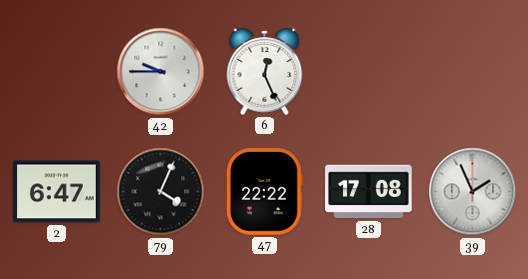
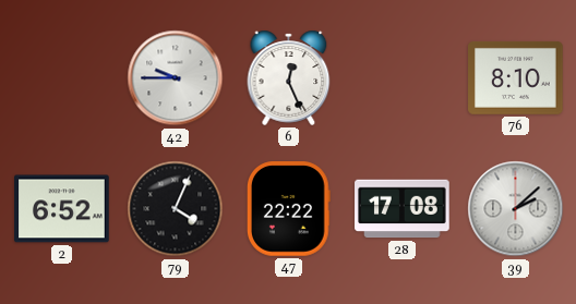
76: none -> 8:10
2: 6:47 -> 6:52
39: 1:56 -> 2:08
